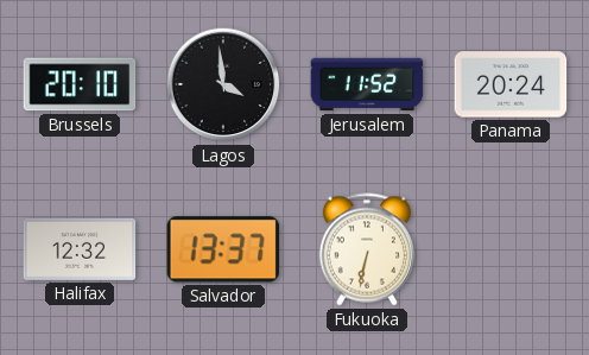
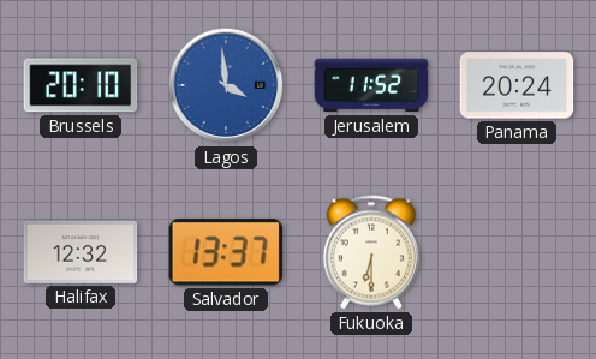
Lagos dial: black -> blue
Fukuoka: 6:32 -> 6:30
